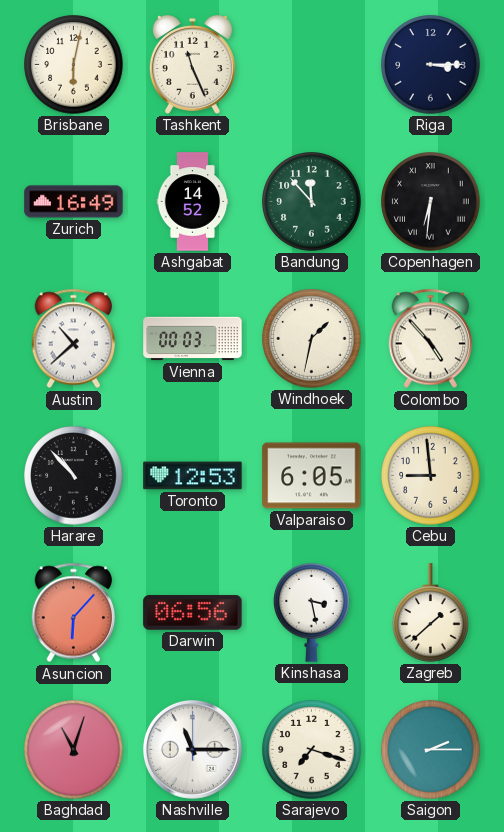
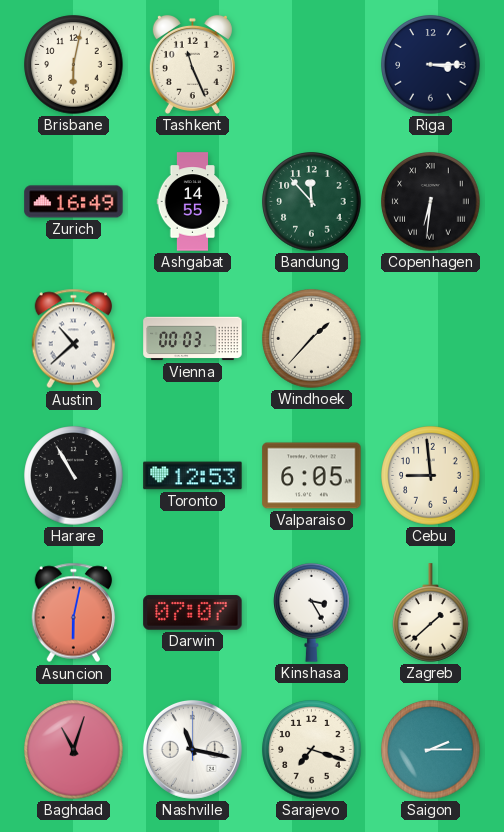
Ashgabat: 14:52 -> 14:55
Windhoek: 1:32 -> 1:37
Colombo: 4:53 -> none
Harare: 10:53 -> 10:55
Asuncion: 6:07 -> 6:02
Darwin: 06:56 -> 07:07
Kinshasa: 3:28 -> 3:25
Nashville: 11:15 -> 11:17
